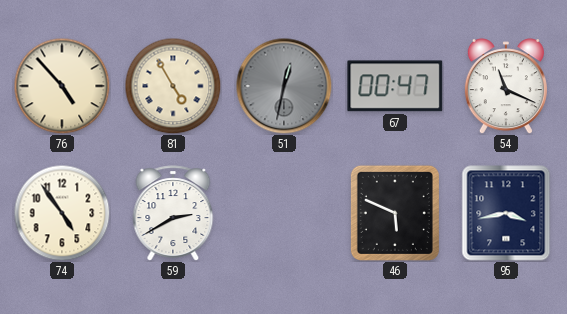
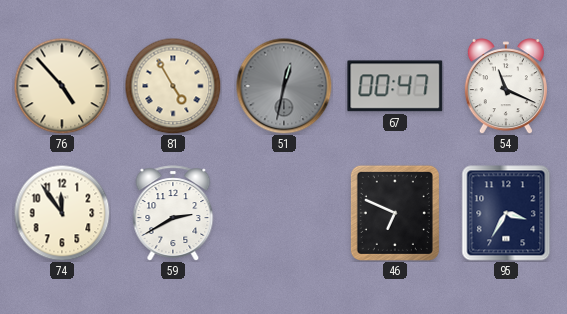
74: 4:54 -> 11:54
46: 5:49 -> 6:49
95: 3:43 -> 3:35
